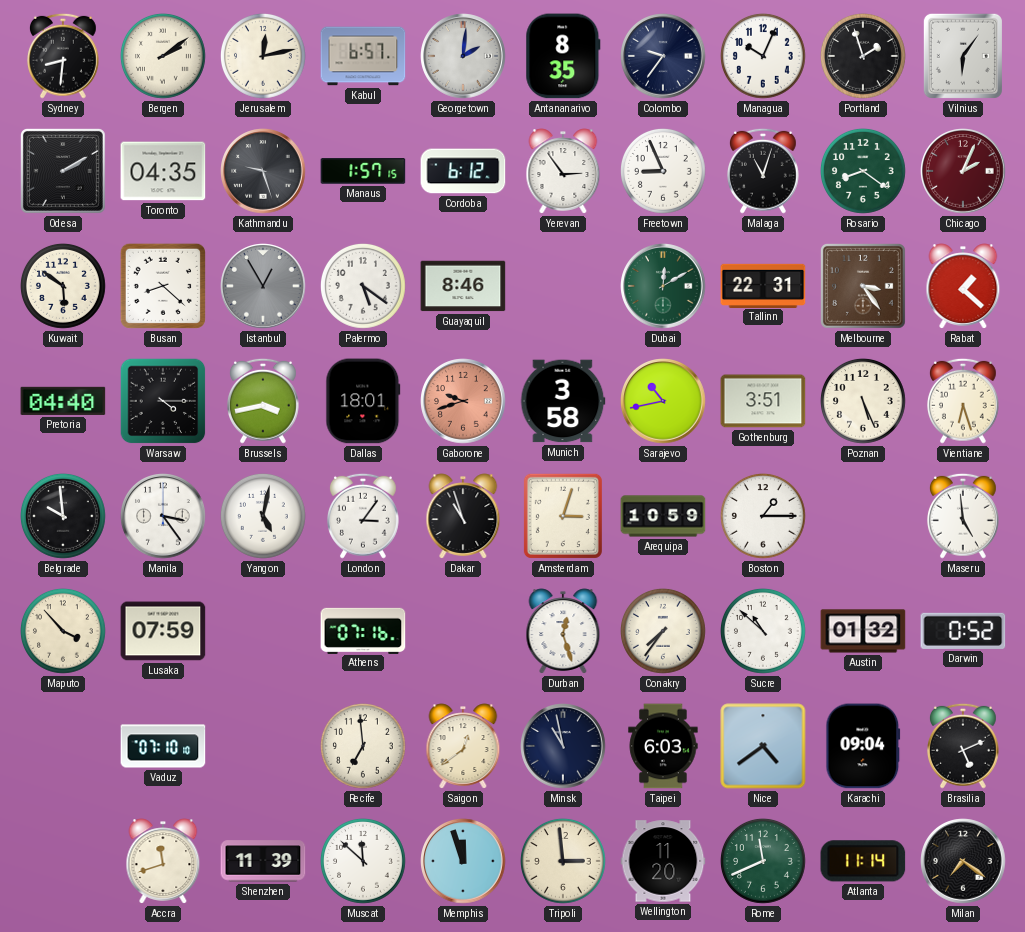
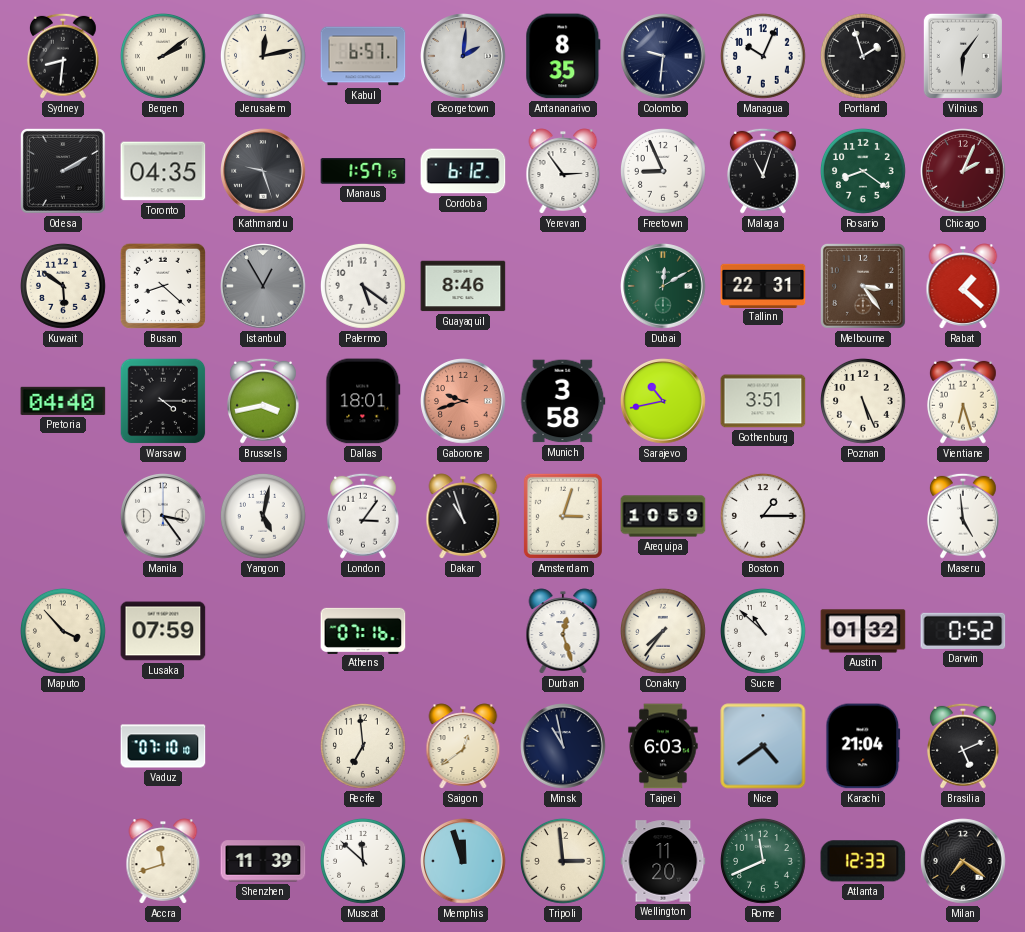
Colombo: 9:36 -> 9:31
Belgrade: 9:59 -> none
Karachi: 09:04 -> 21:04
Atlanta: 11:14 -> 12:33
